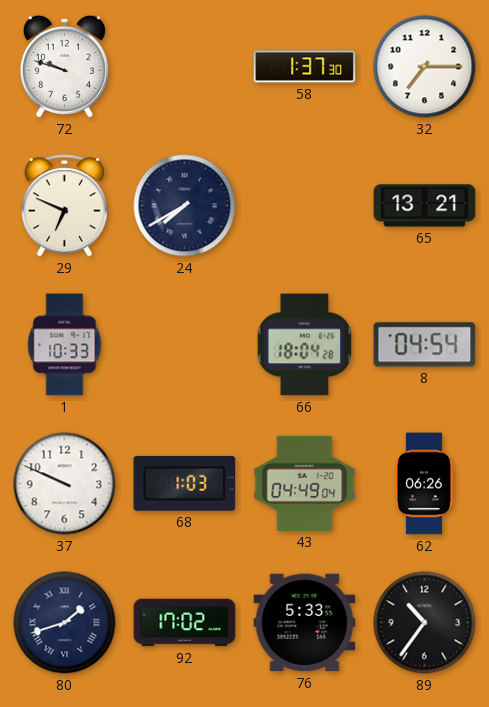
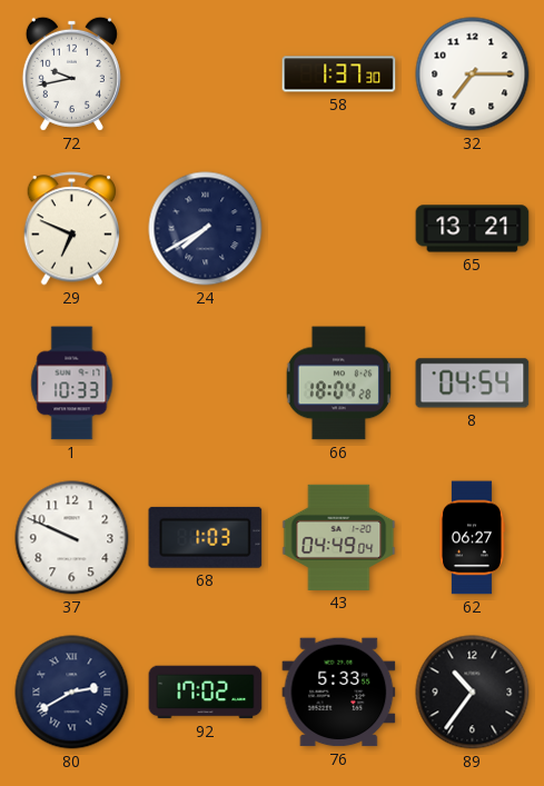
72: 9:48 -> 9:43
62: 06:26 -> 06:27
80: 1:42 -> 2:40
